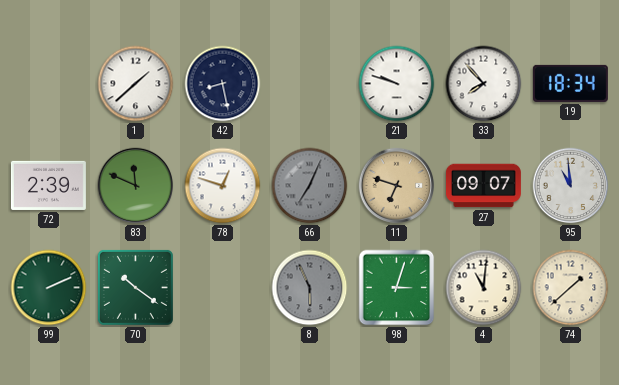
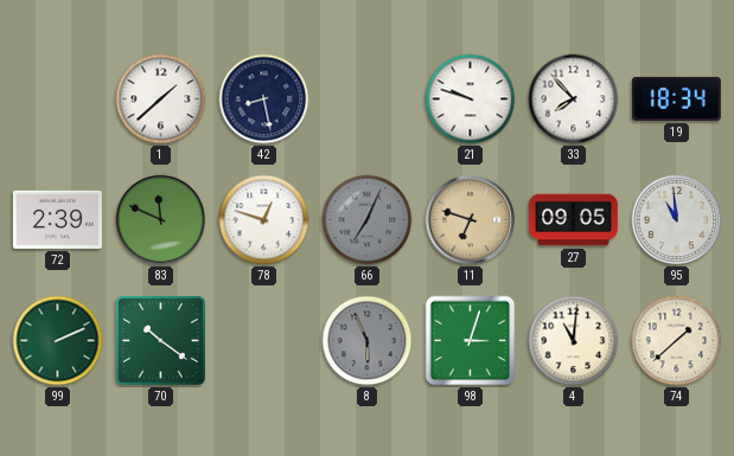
27: 09:07 -> 09:05
